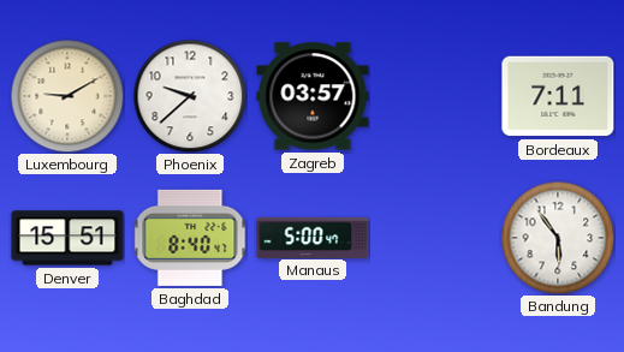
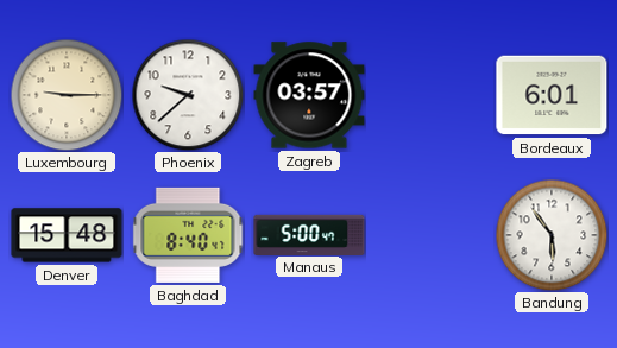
Luxembourg: 9:10 -> 9:15
Bordeaux: 7:11 -> 6:01
Denver: 15:51 -> 15:48
